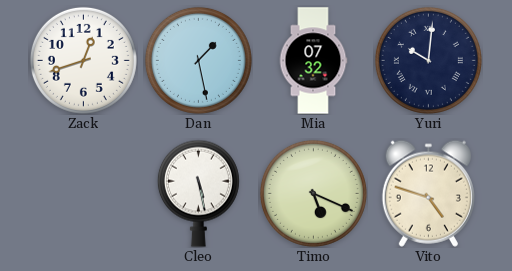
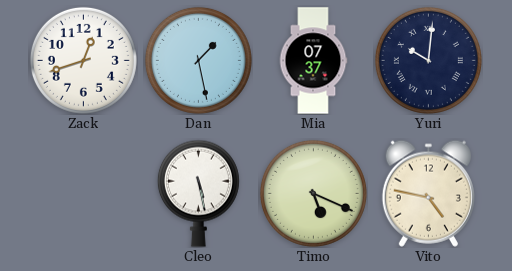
Mia: 07:32 -> 07:37
Vito: 4:48 -> 4:47
